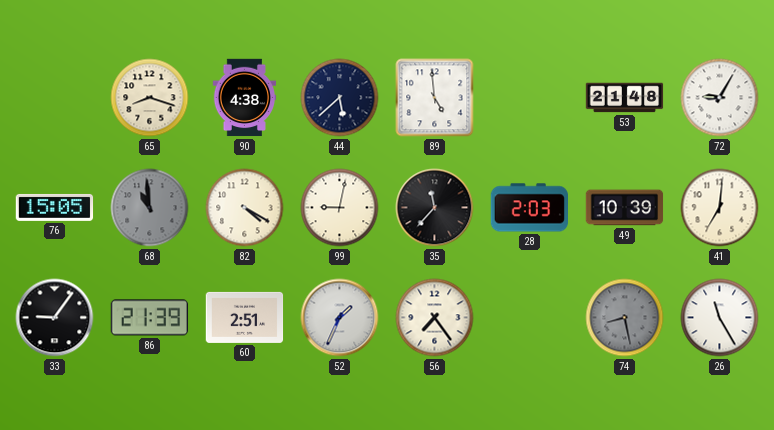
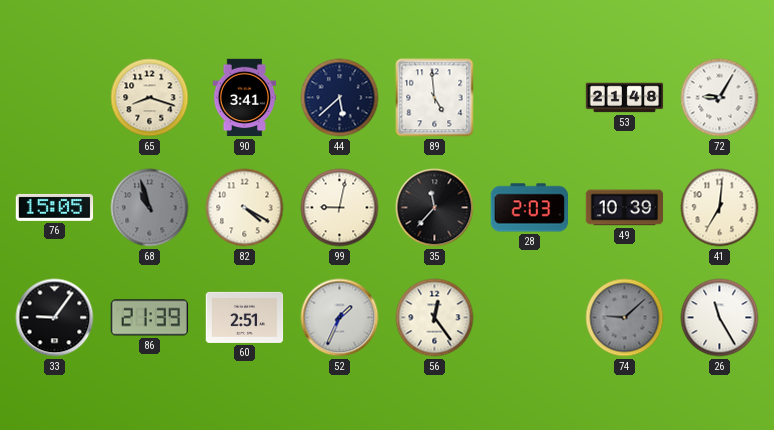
90: 4:38 -> 3:41
68: 10:59 -> 10:57
56: 7:24 -> 12:24
74: 8:28 -> 9:08
